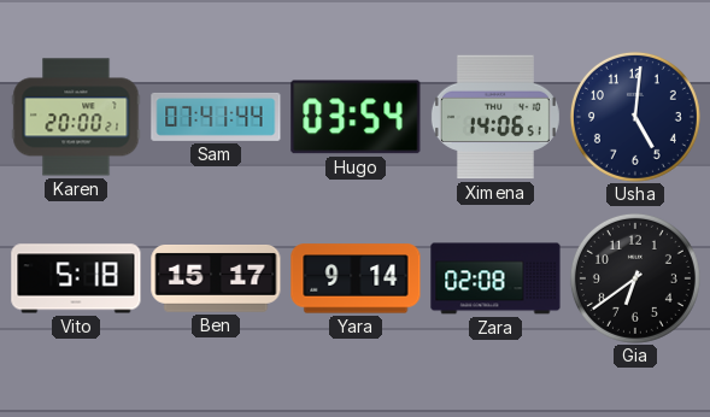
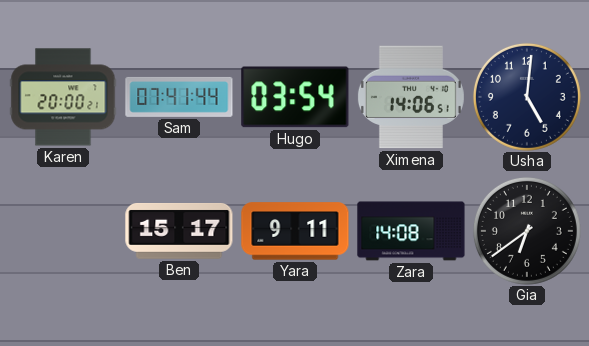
Vito: 5:18 -> none
Yara: 9:14 -> 9:11
Zara: 02:08 -> 14:08
